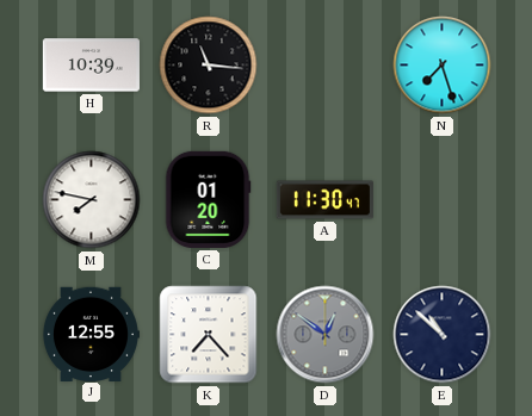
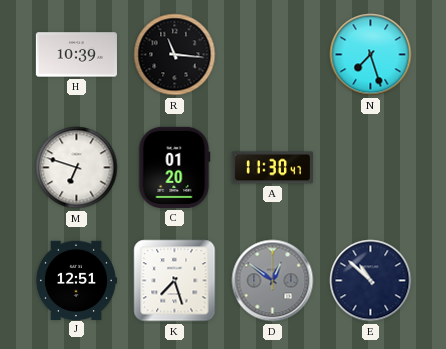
M: 7:47 -> 6:48
J: 12:55 -> 12:51
K: 7:23 -> 7:27
